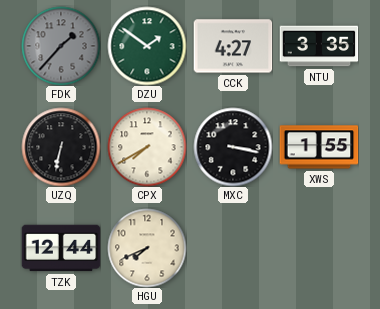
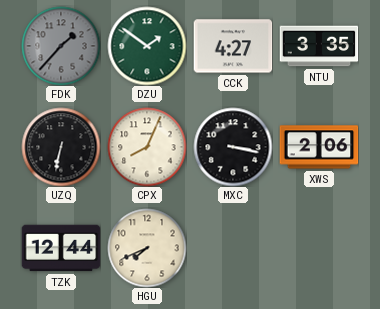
CPX: 7:40 -> 8:04
XWS: 1:55 -> 2:06
